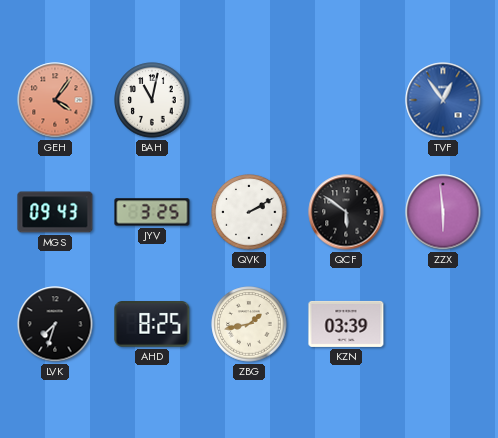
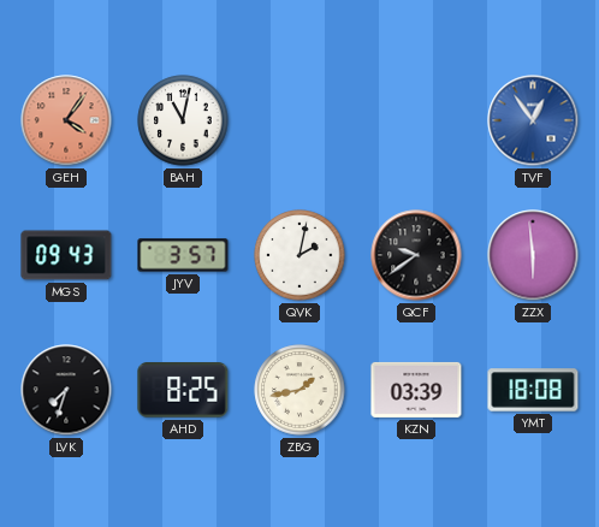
JYV: 3:25 -> 3:57
QVK: 2:10 -> 2:02
QCF: 5:51 -> 9:39
YMT: none -> 18:08
